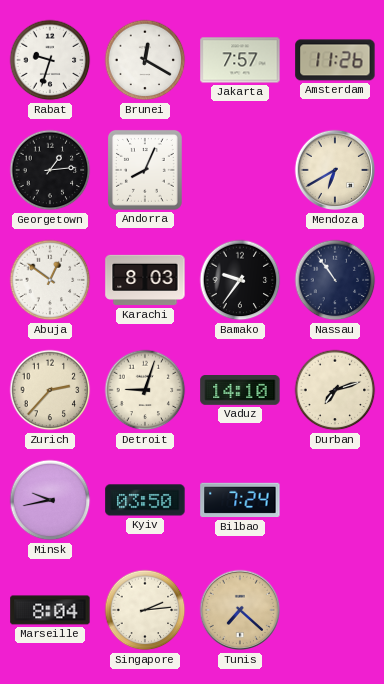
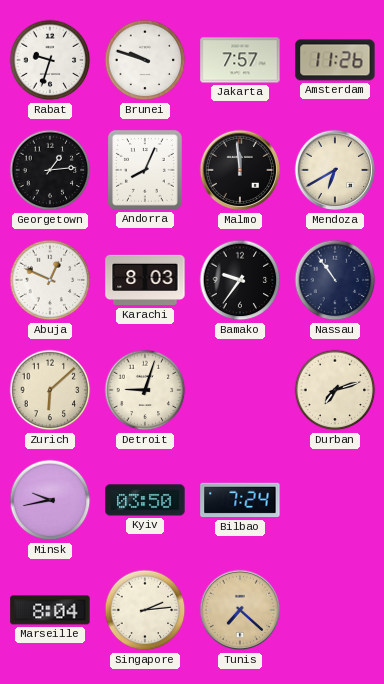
Brunei: 12:20 -> 9:48
Malmo: none -> 11:59
Abuja: 12:51 -> 12:49
Zurich: 2:37 -> 6:08
Vaduz: 14:10 -> none
